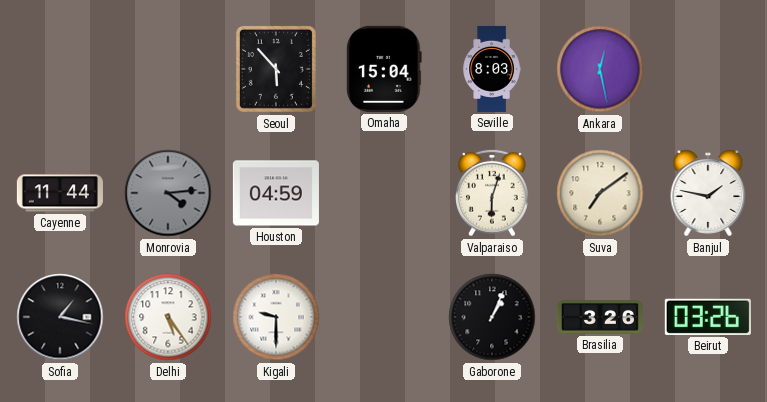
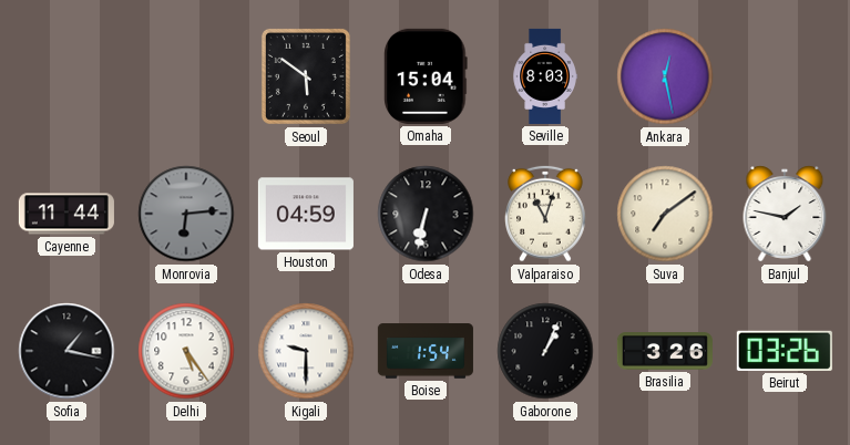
Seoul: 5:53 -> 5:51
Monrovia: 4:14 -> 6:14
Odesa: none -> 6:32
Valparaiso: 6:03 -> 11:03
Boise: none -> 1:54
